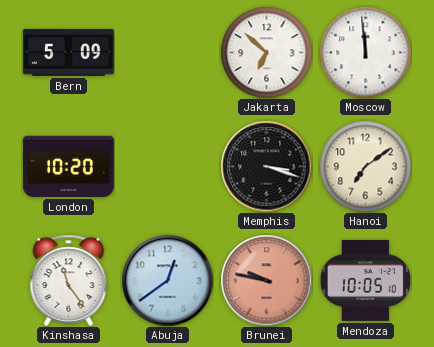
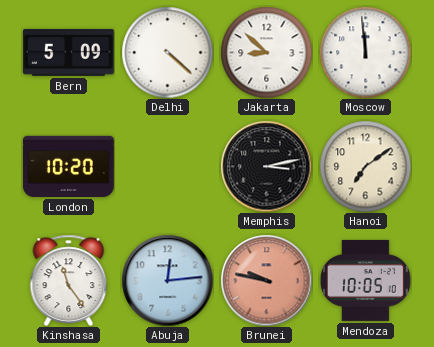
Delhi: none -> 4:22
Jakarta: 6:52 -> 8:52
Memphis: 3:18 -> 3:13
Abuja: 12:39 -> 12:14
